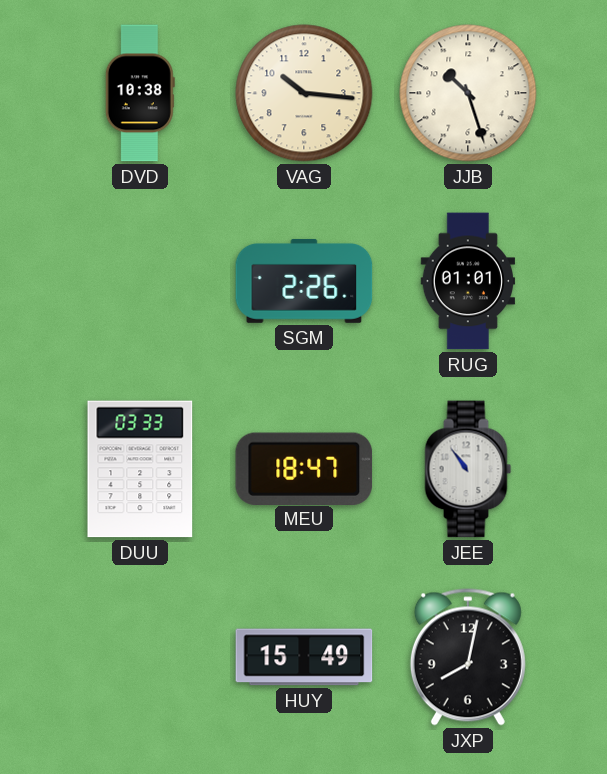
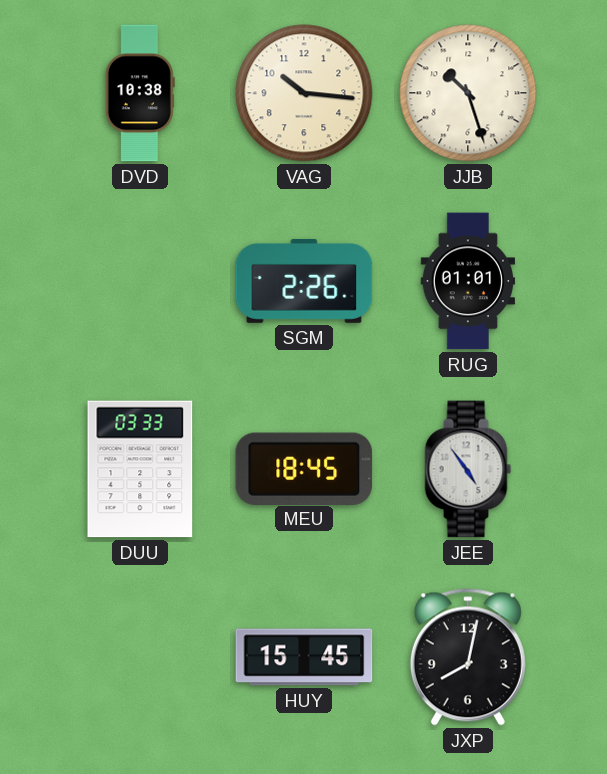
MEU: 18:47 -> 18:45
JEE: 10:54 -> 4:54
HUY: 15:49 -> 15:45
